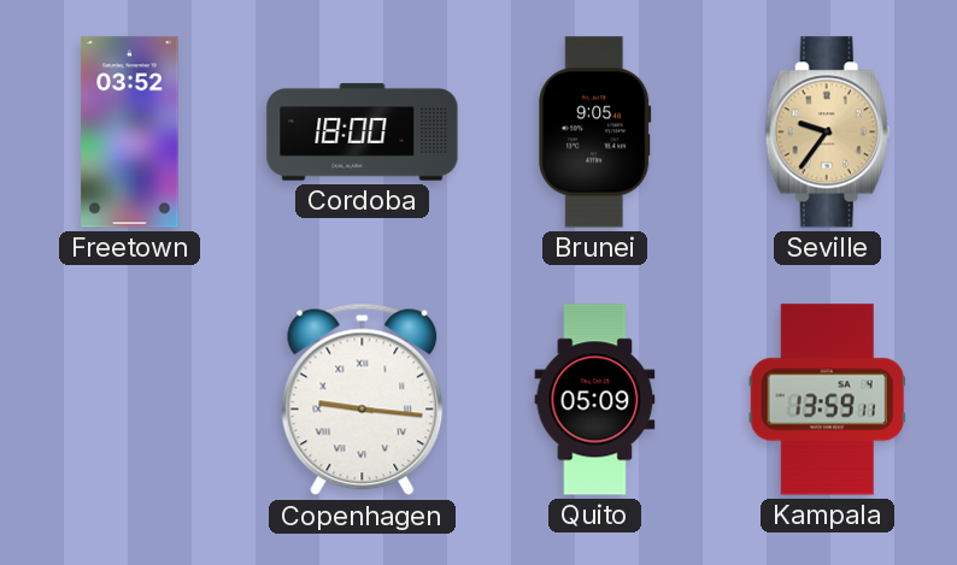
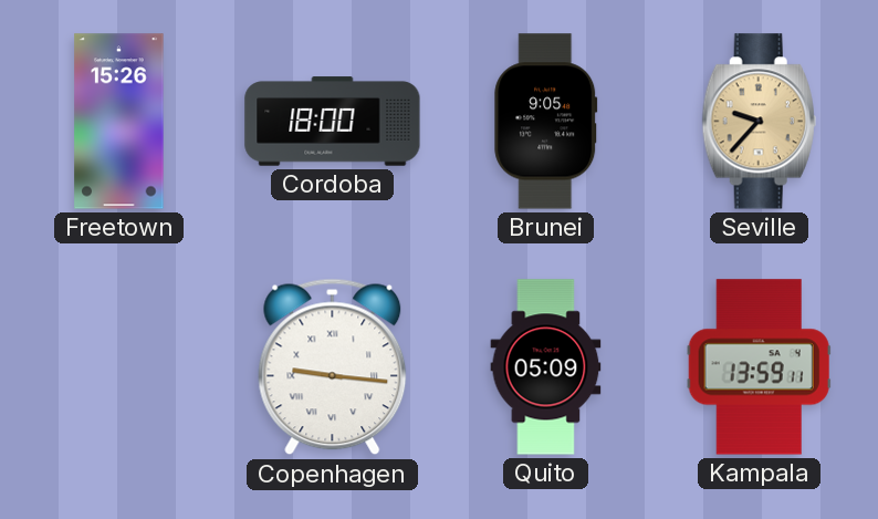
Freetown: 03:52 -> 15:26
Seville: 9:36 -> 9:37
